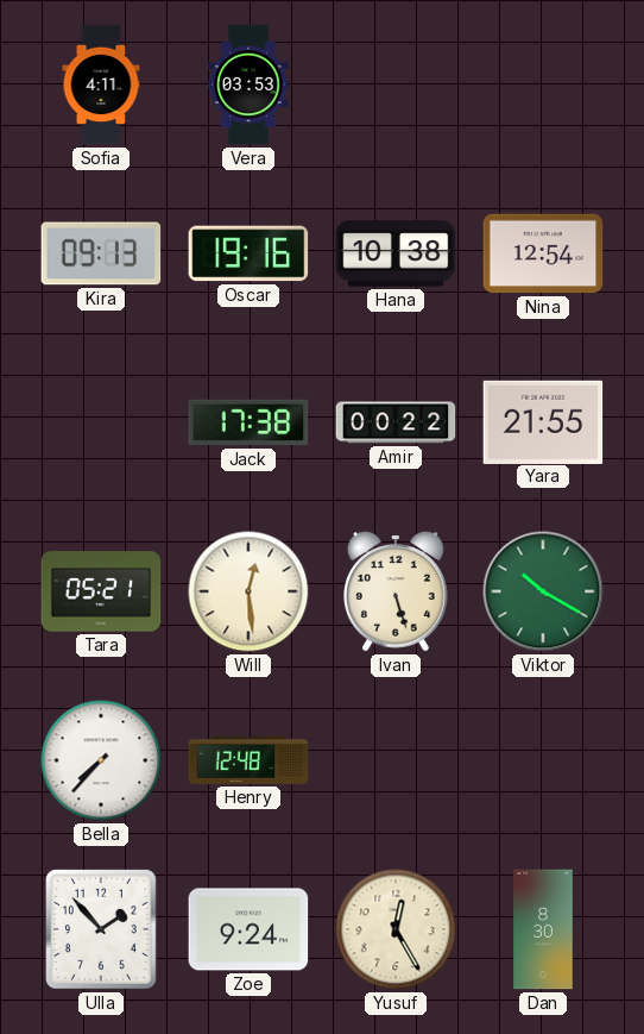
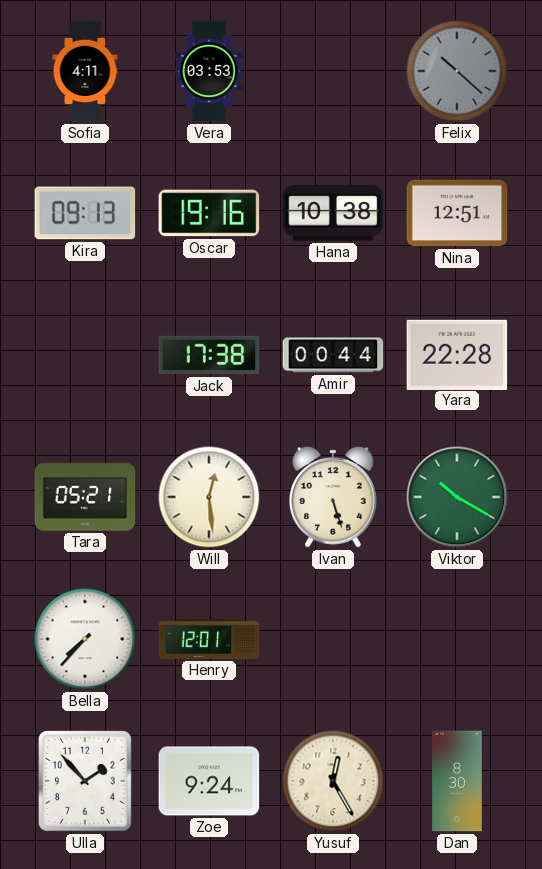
Felix: none -> 10:22
Nina: 12:54 -> 12:51
Amir: 00:22 -> 00:44
Yara: 21:55 -> 22:28
Henry: 12:48 -> 12:01
